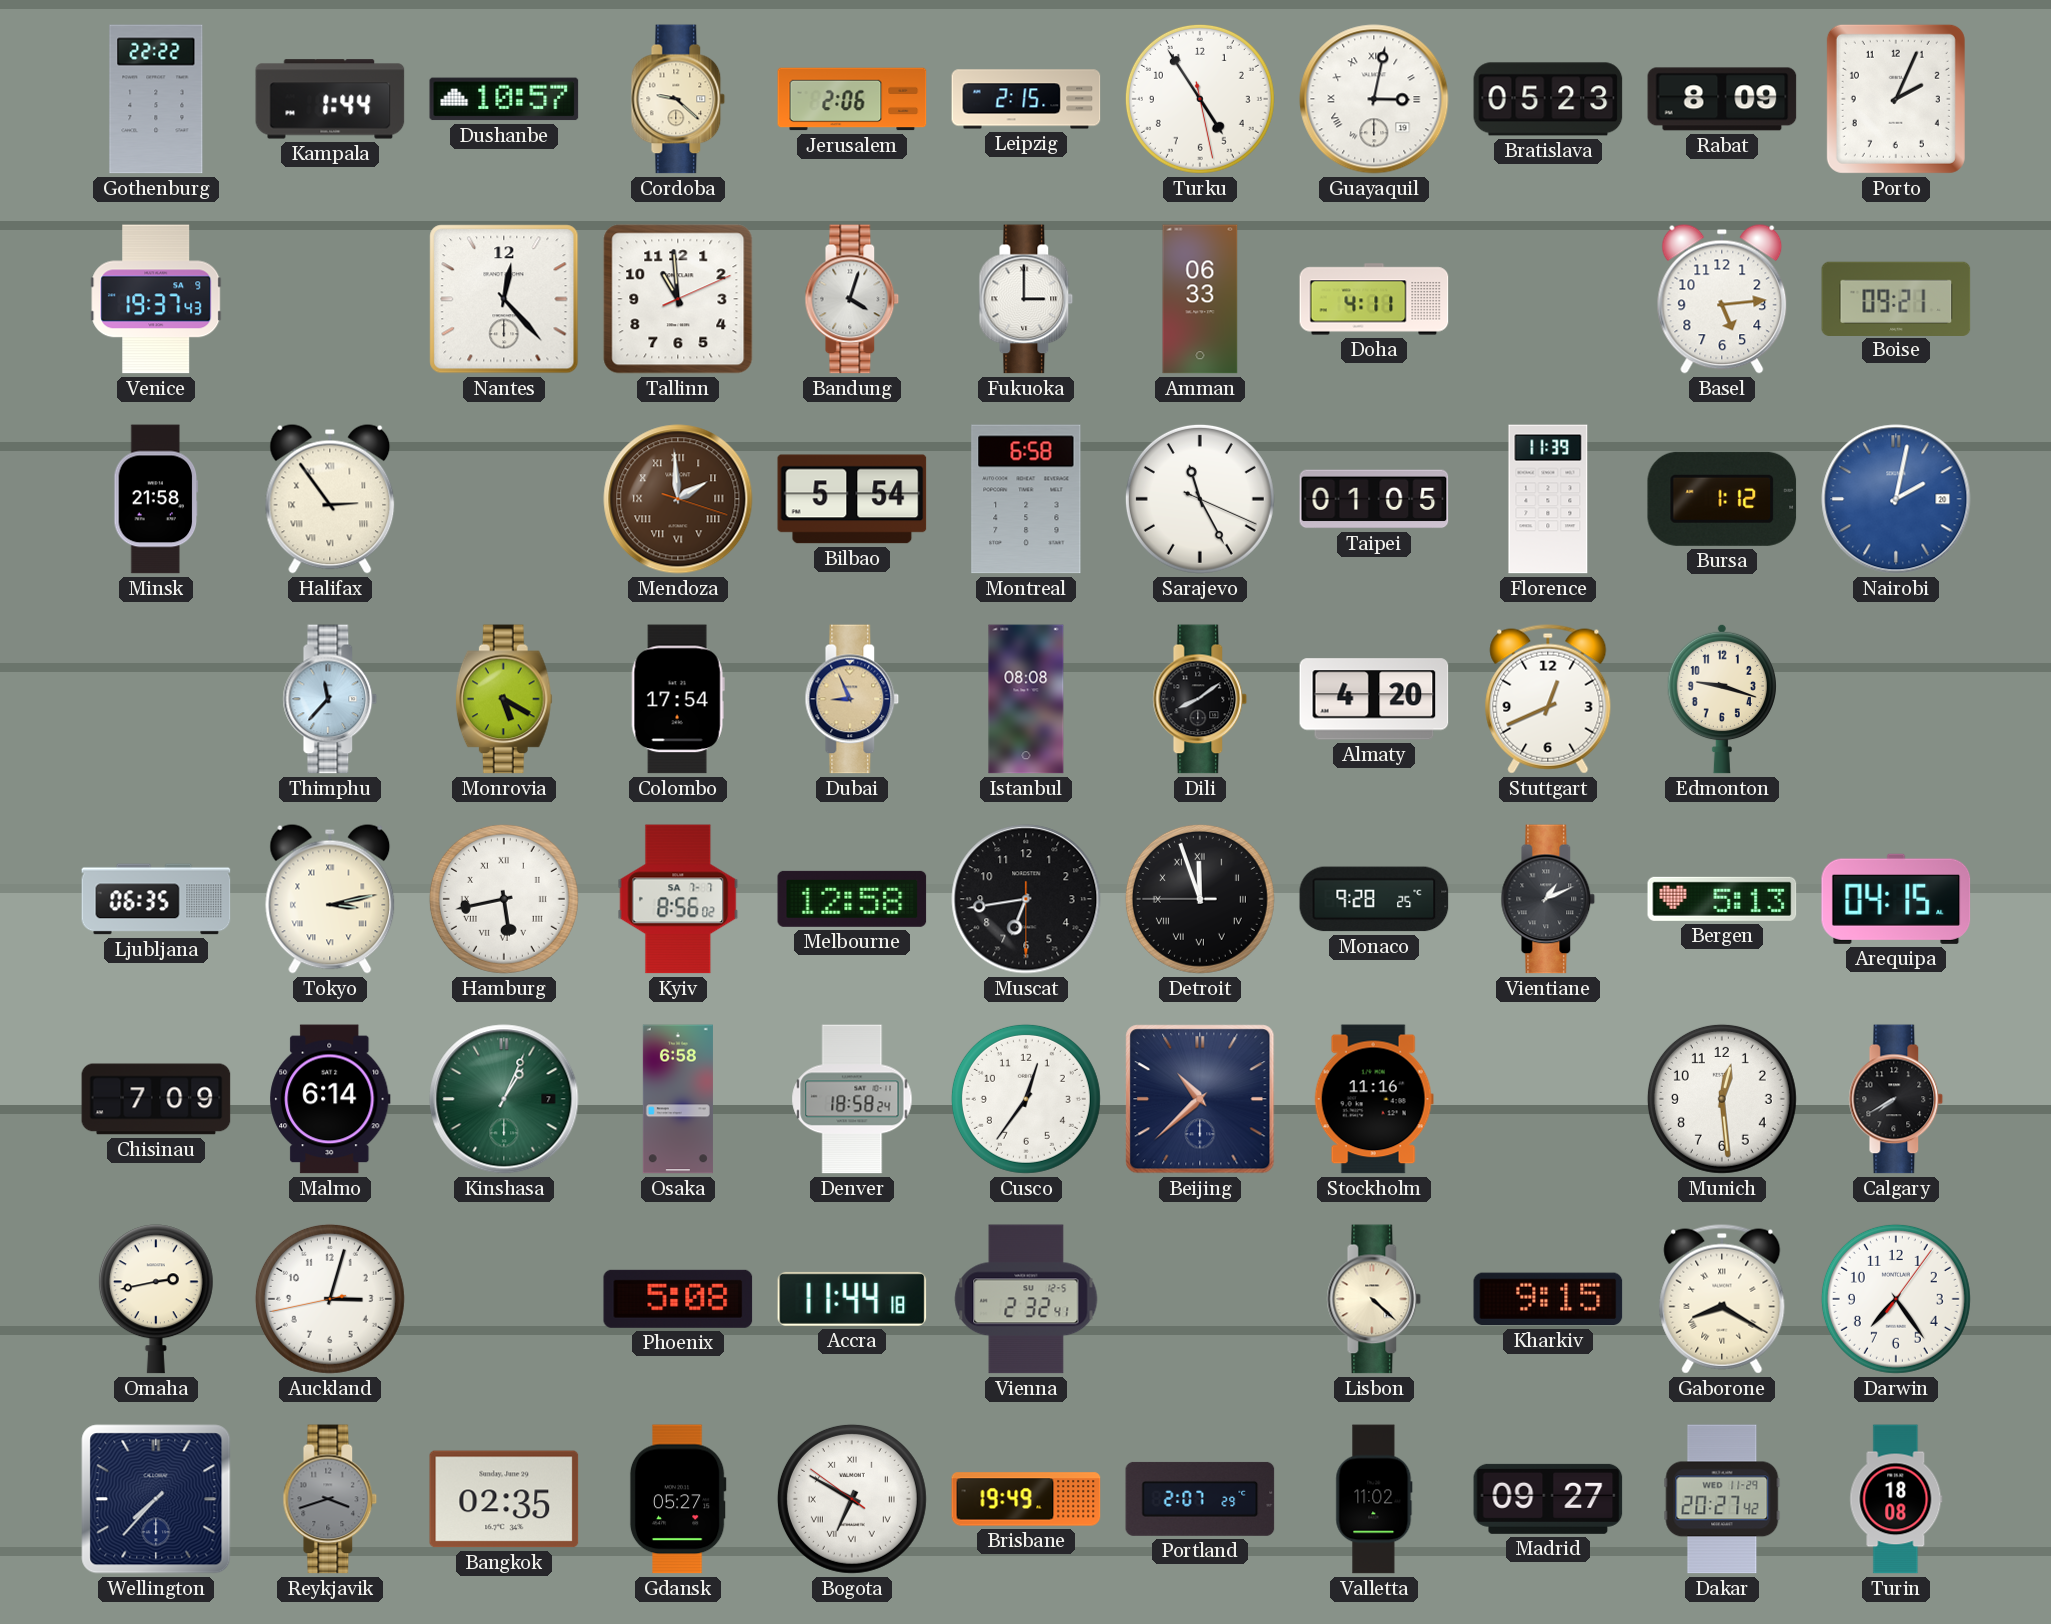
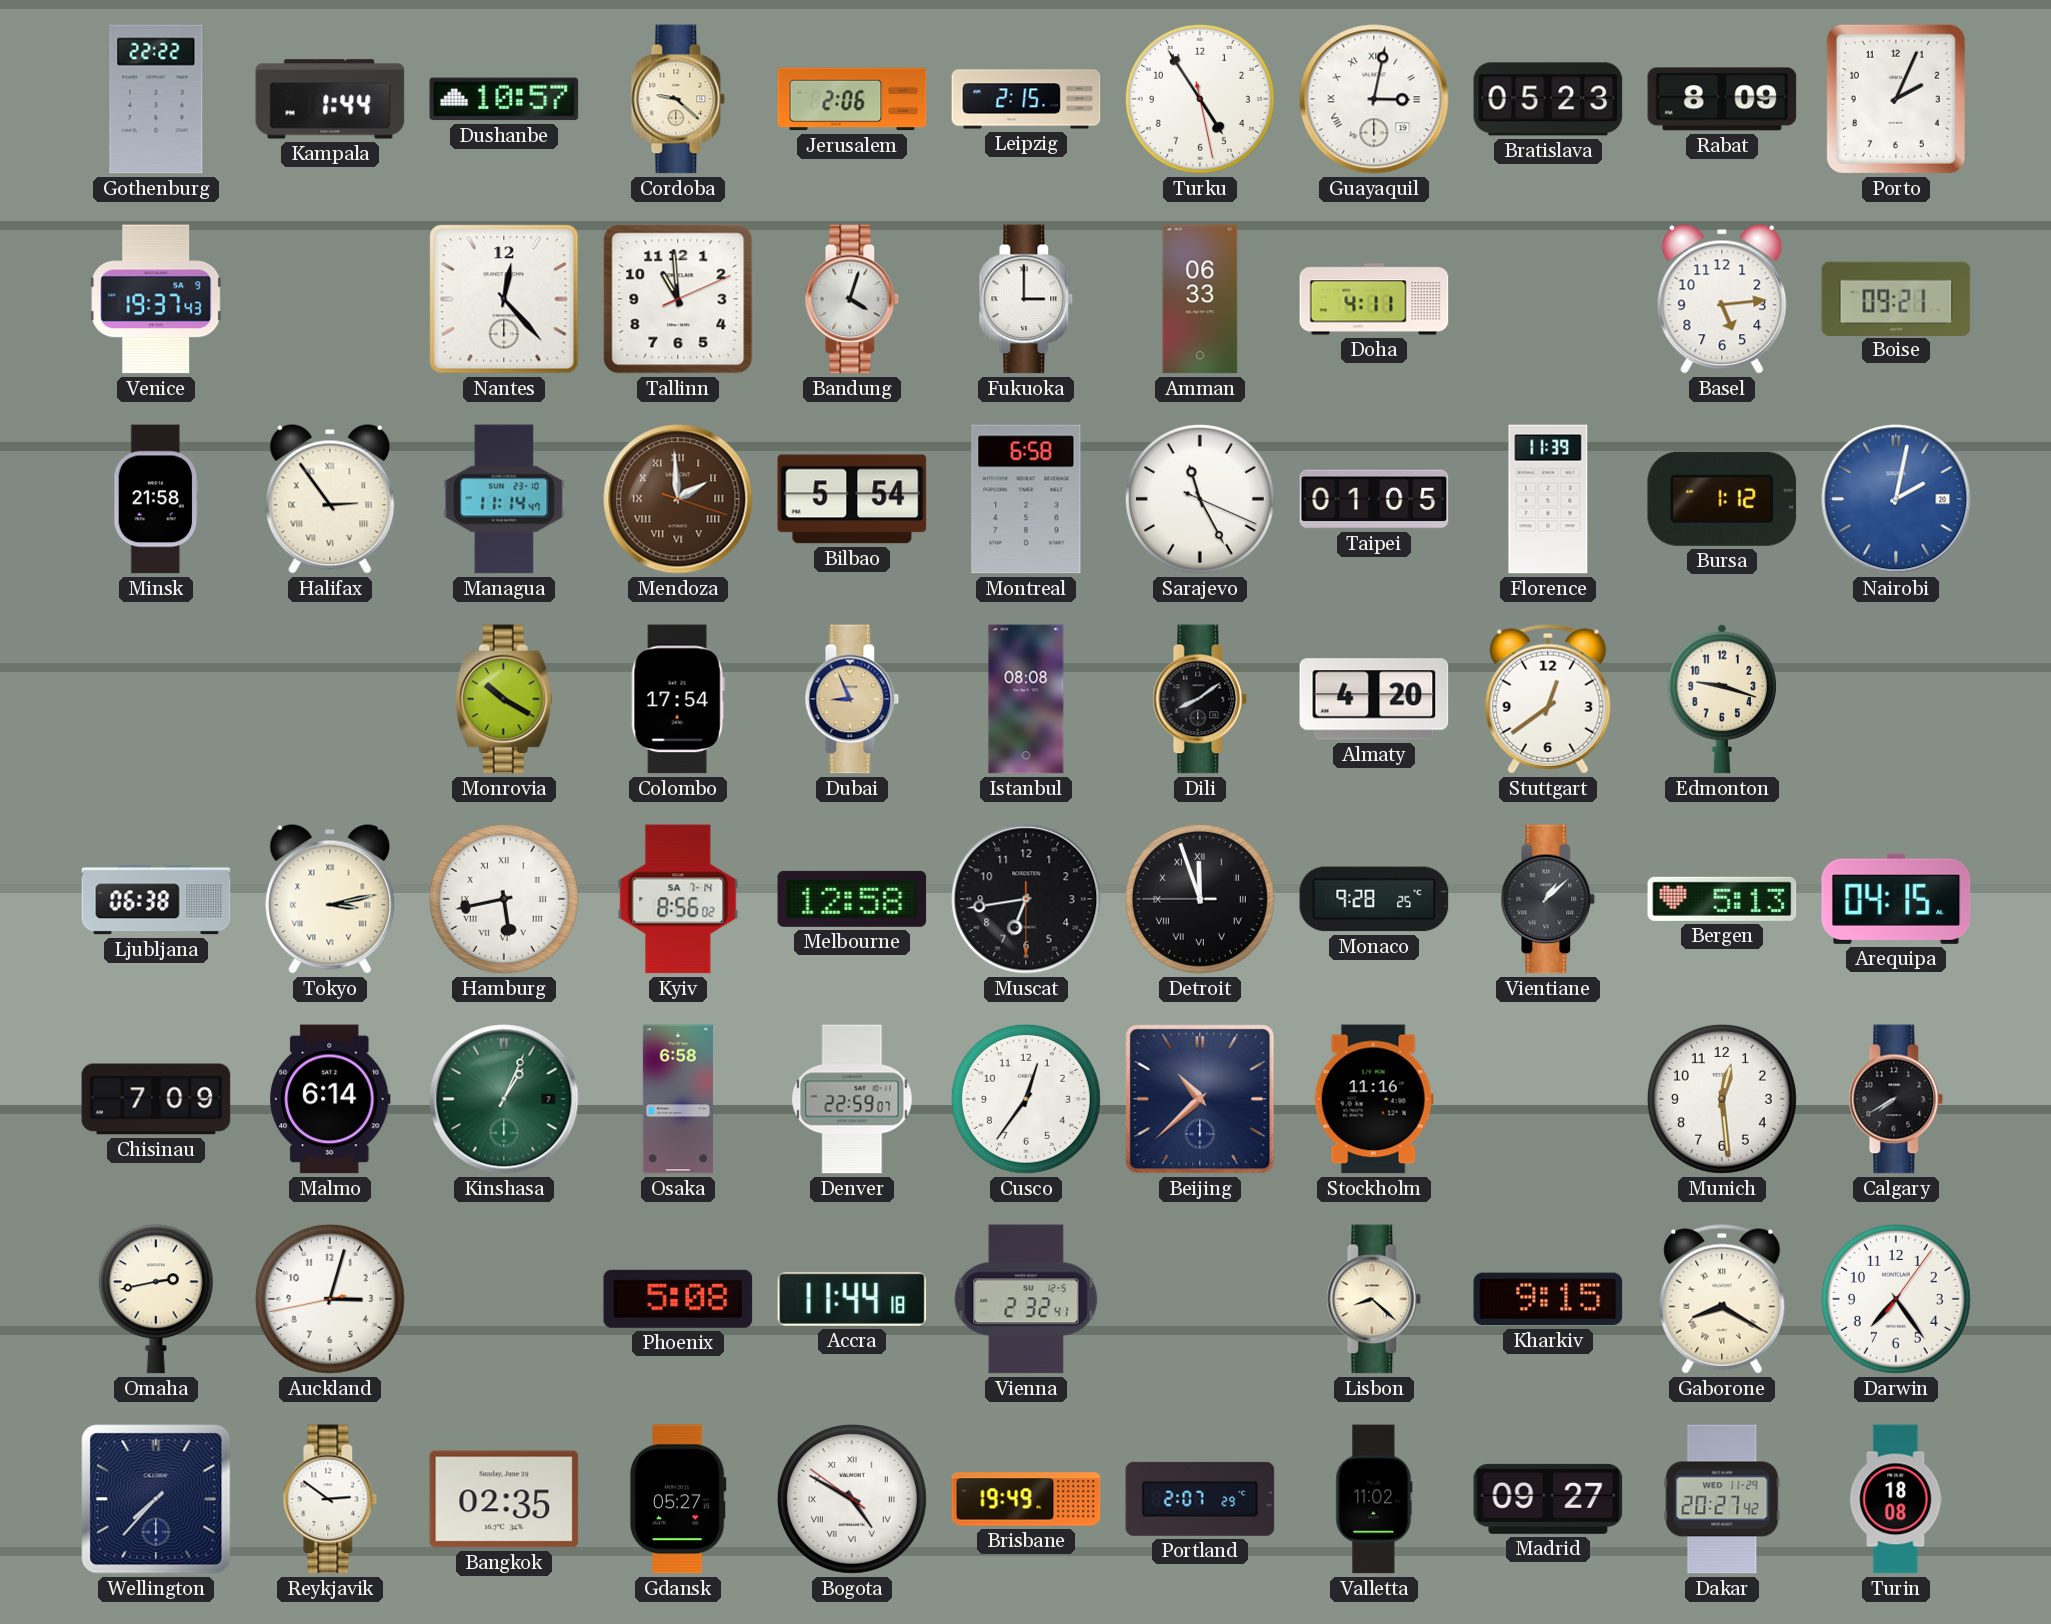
Managua: none -> 11:14
Thimphu: 11:37 -> none
Monrovia: 5:20 -> 10:20
Stuttgart: 12:41 -> 12:39
Ljubljana: 06:35 -> 06:38
Kyiv date: SA 7-7 -> SA 7-14
Vientiane: 1:11 -> 1:08
Denver: 18:58 -> 22:59
Lisbon: 4:22 -> 8:22
Reykjavik: 3:42 -> 2:51
Reykjavik dial: grey -> white
Bogota: 6:49 -> 4:49
